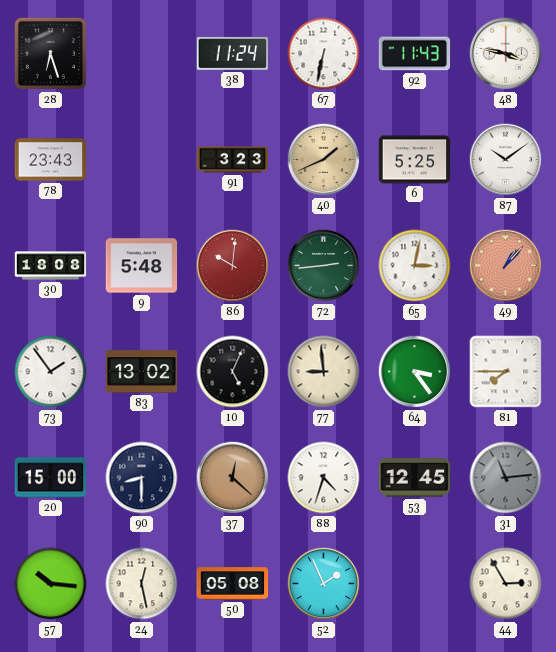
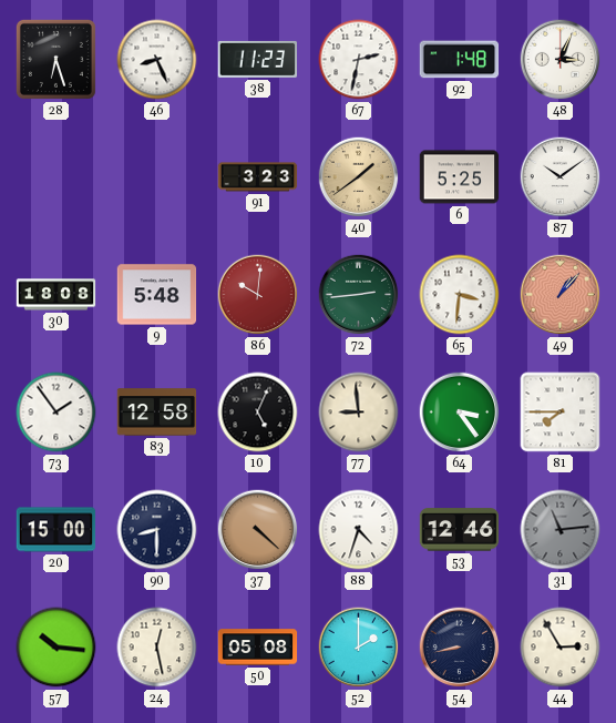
46: none -> 8:26
38: 11:24 -> 11:23
67: 6:32 -> 2:32
92: 11:43 -> 1:48
48: 3:47 -> 3:04
78: 23:43 -> none
40: 1:41 -> 1:39
65: 3:02 -> 3:31
83: 13:02 -> 12:58
37: 12:22 -> 4:22
53: 12:45 -> 12:46
52: 1:56 -> 2:00
54: none -> 8:43
